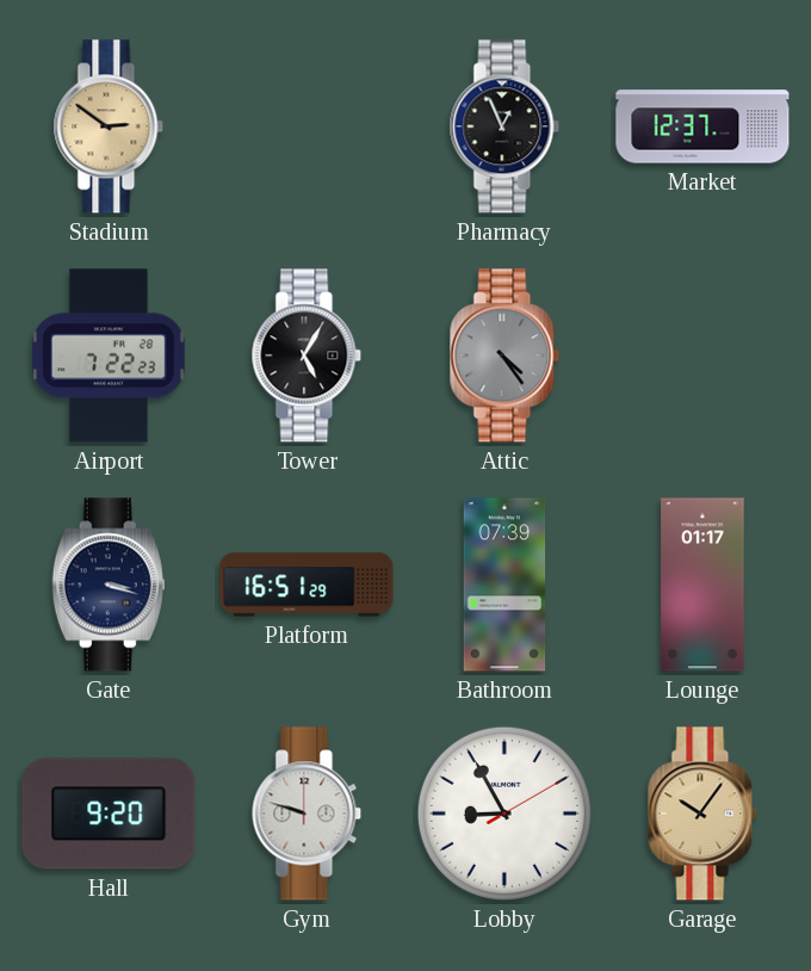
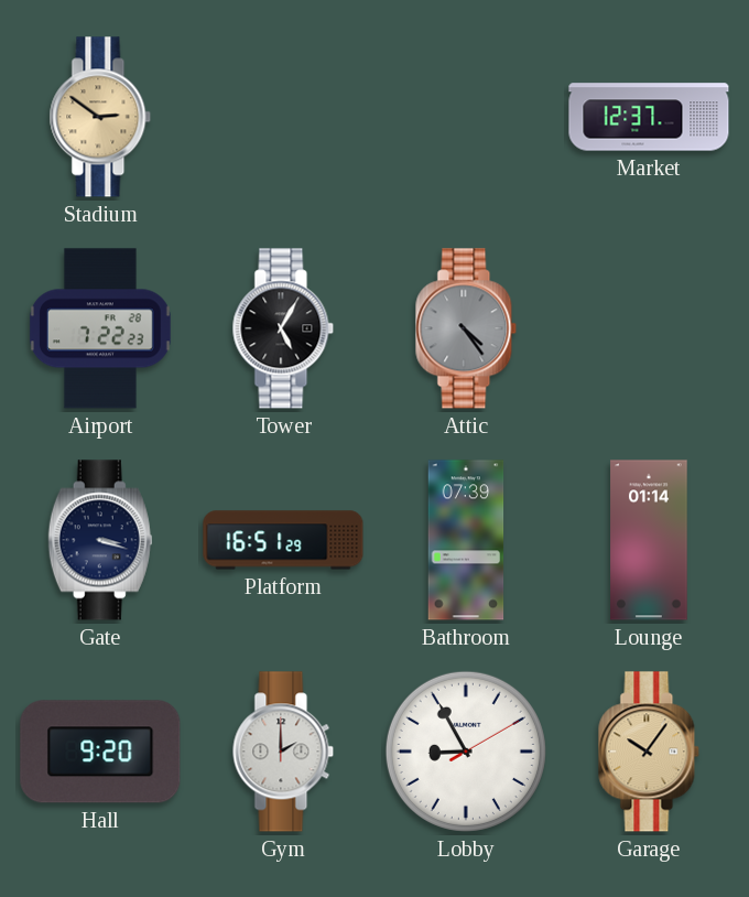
Pharmacy: 12:56 -> none
Lounge: 01:17 -> 01:14
Gym: 9:48 -> 2:00
